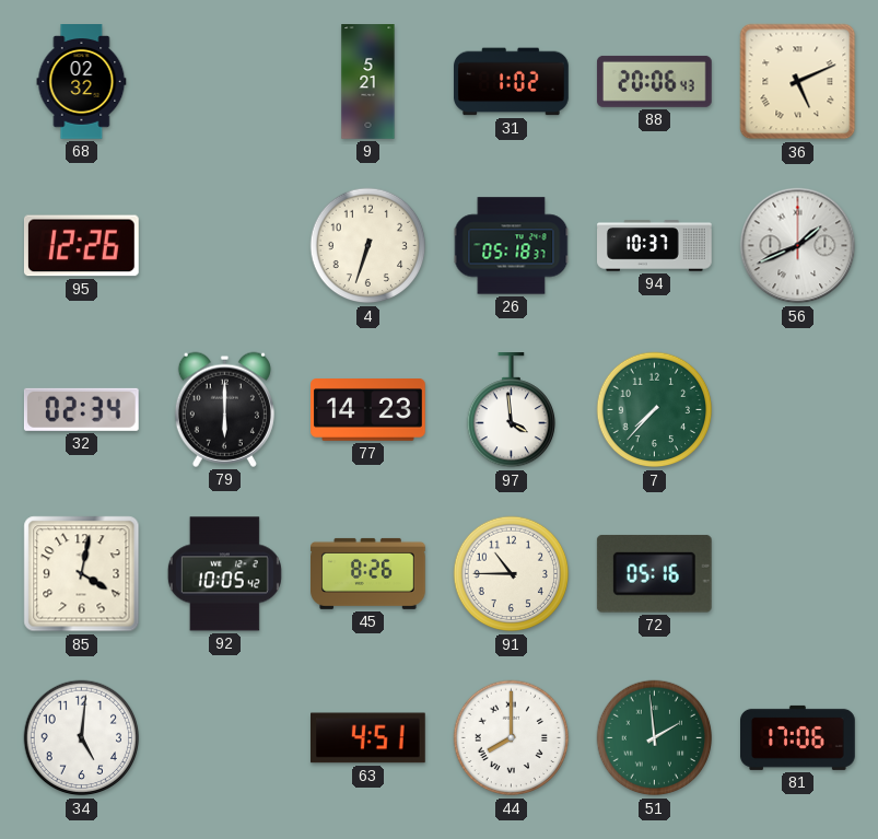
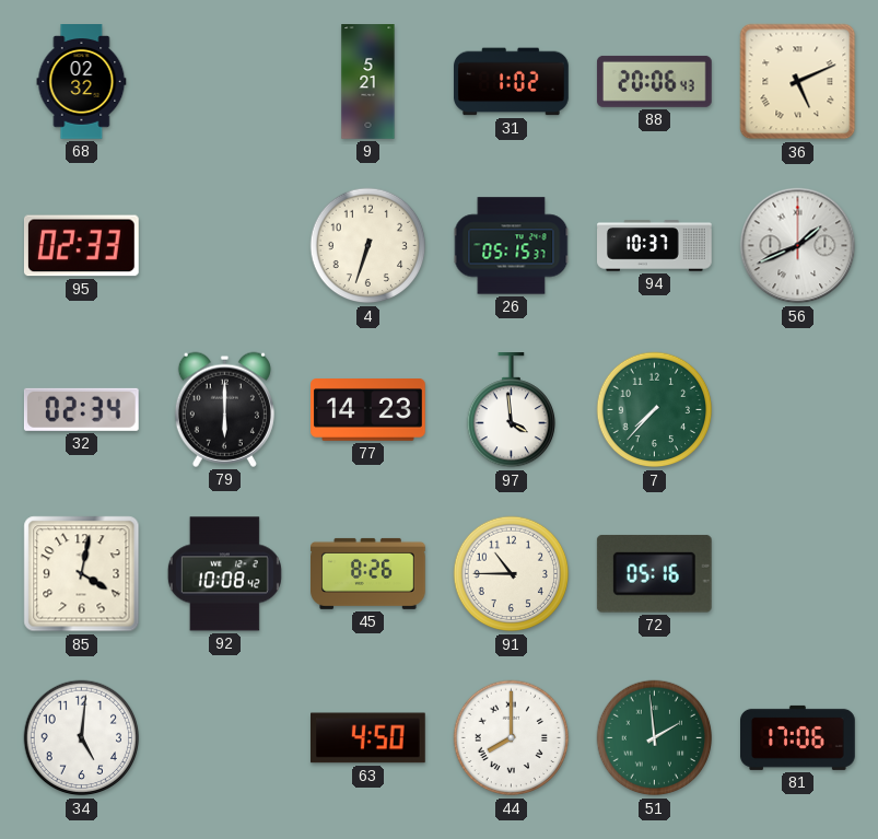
95: 12:26 -> 02:33
26: 05:18 -> 05:15
92: 10:05 -> 10:08
63: 4:51 -> 4:50
